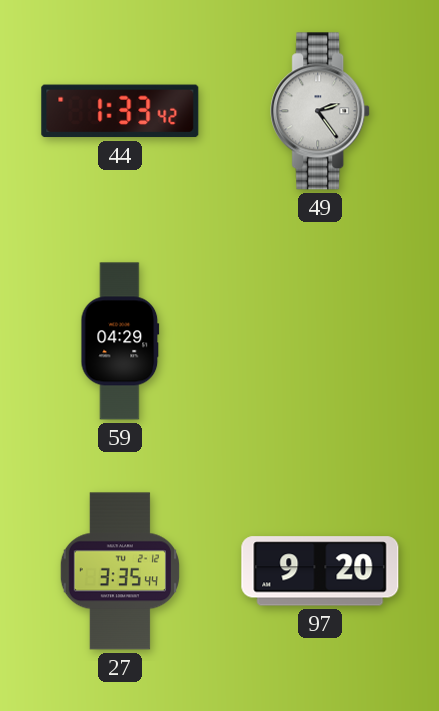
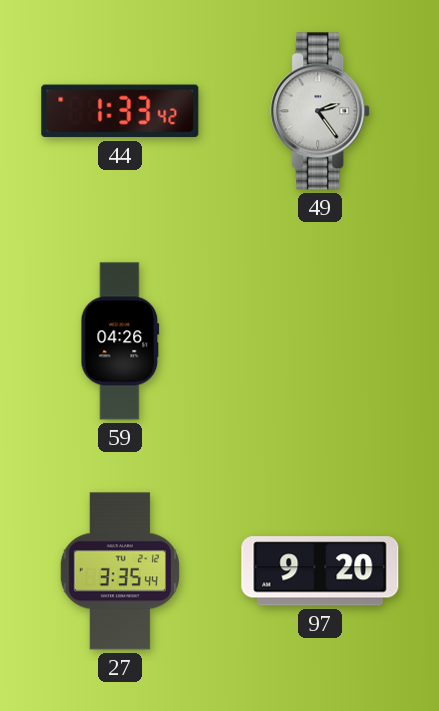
59: 04:29 -> 04:26
